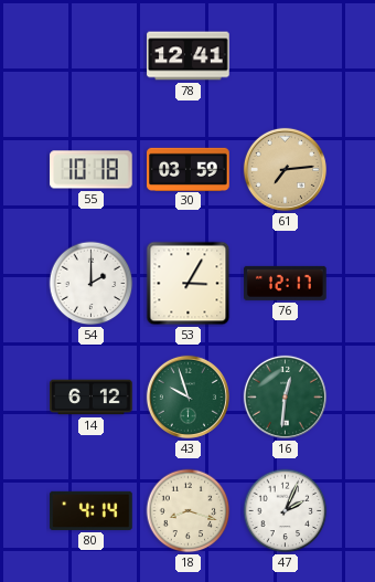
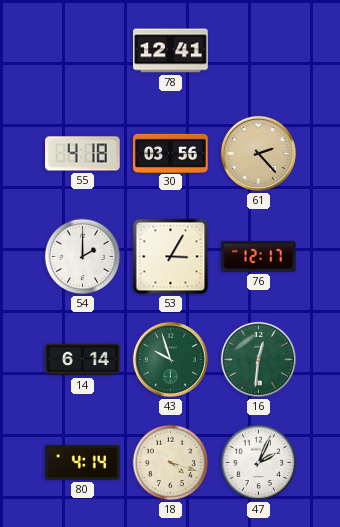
55: 10:18 -> 4:18
30: 03:59 -> 03:56
61: 7:14 -> 2:23
14: 6:12 -> 6:14
18: 8:18 -> 4:18
